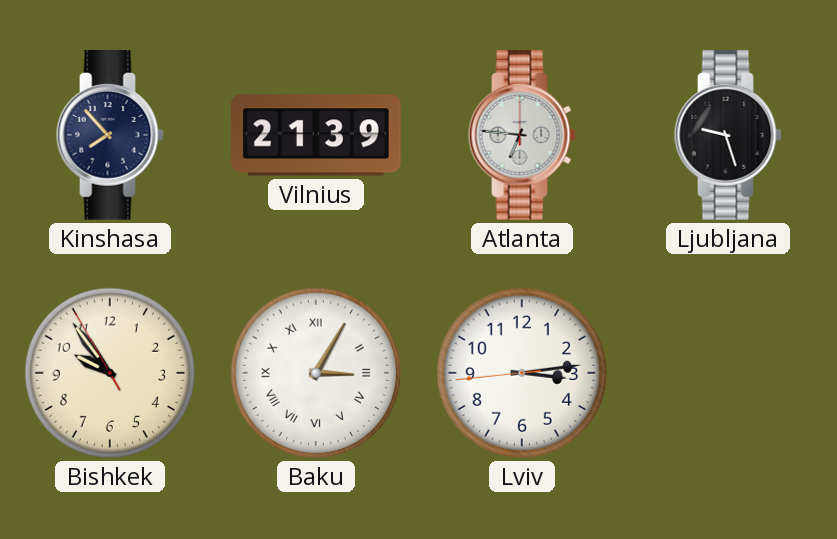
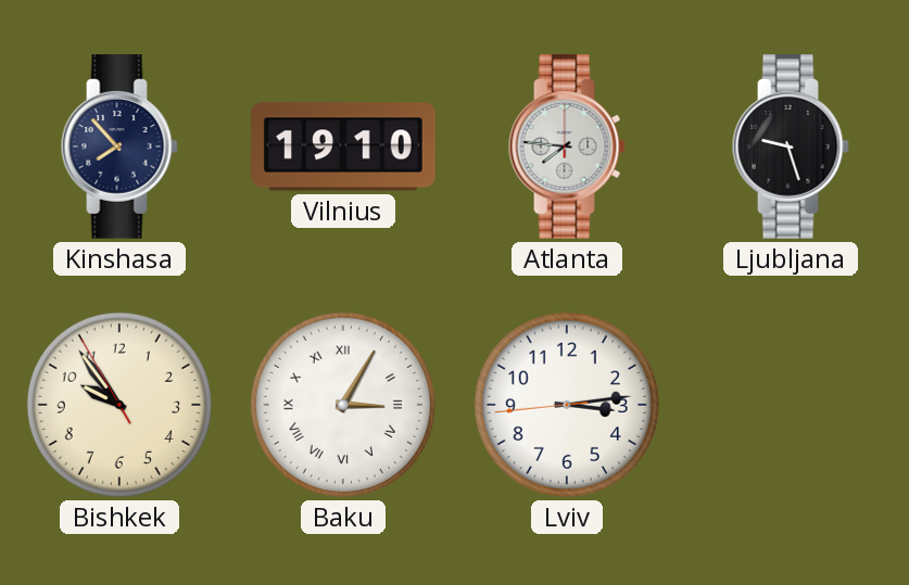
Vilnius: 21:39 -> 19:10
Atlanta: 6:46 -> 7:46
